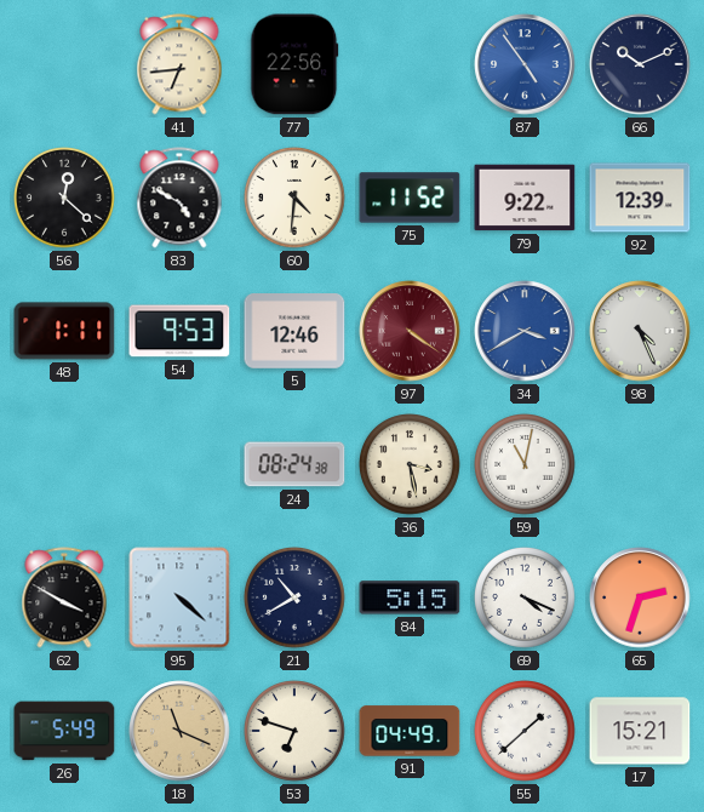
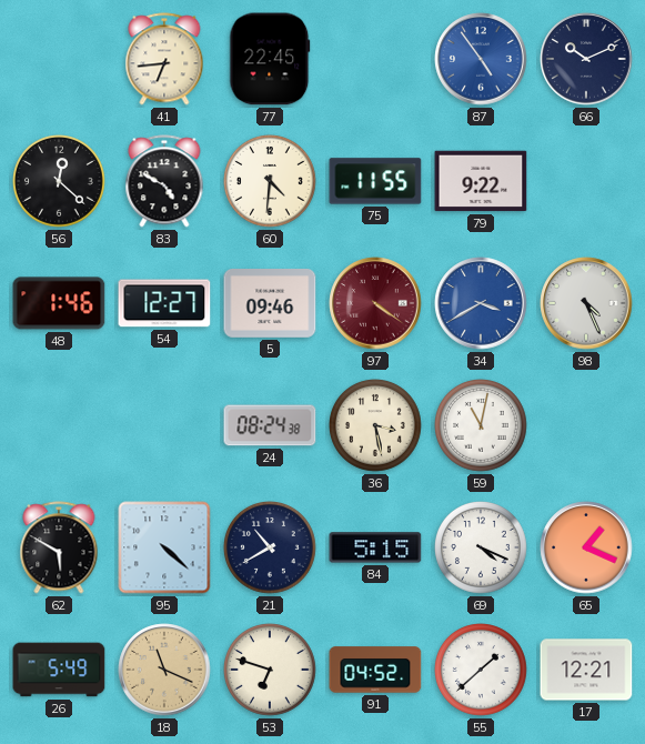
77: 22:56 -> 22:45
75: 11:52 -> 11:55
92: 12:39 -> none
48: 1:11 -> 1:46
54: 9:53 -> 12:27
5: 12:46 -> 09:46
62: 3:50 -> 5:50
65: 2:33 -> 1:19
91: 04:49 -> 04:52
17: 15:21 -> 12:21
